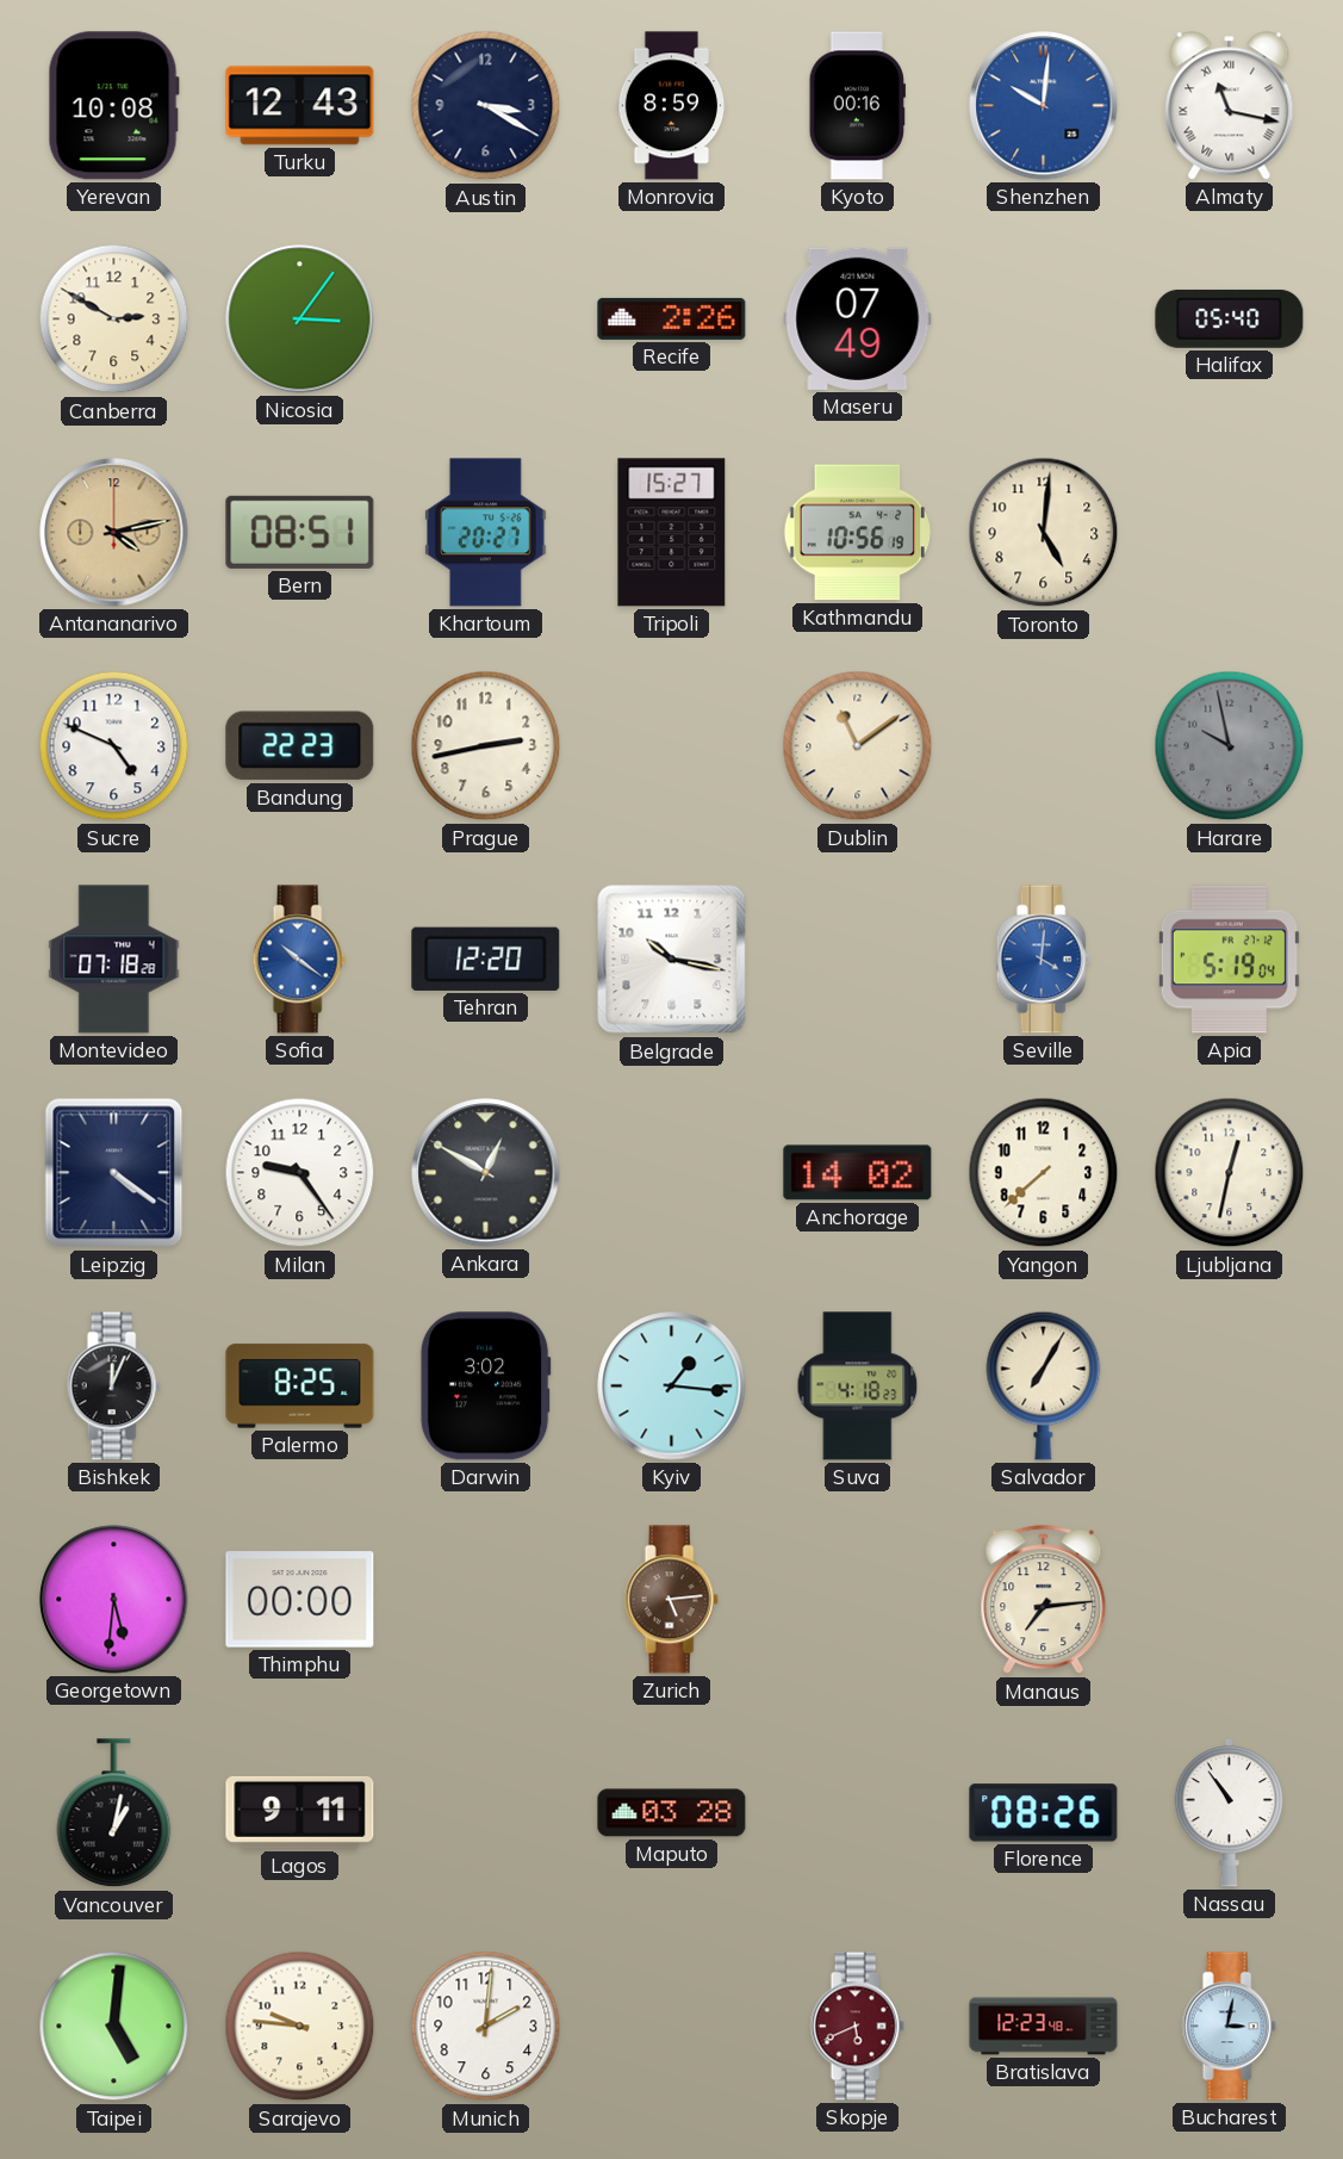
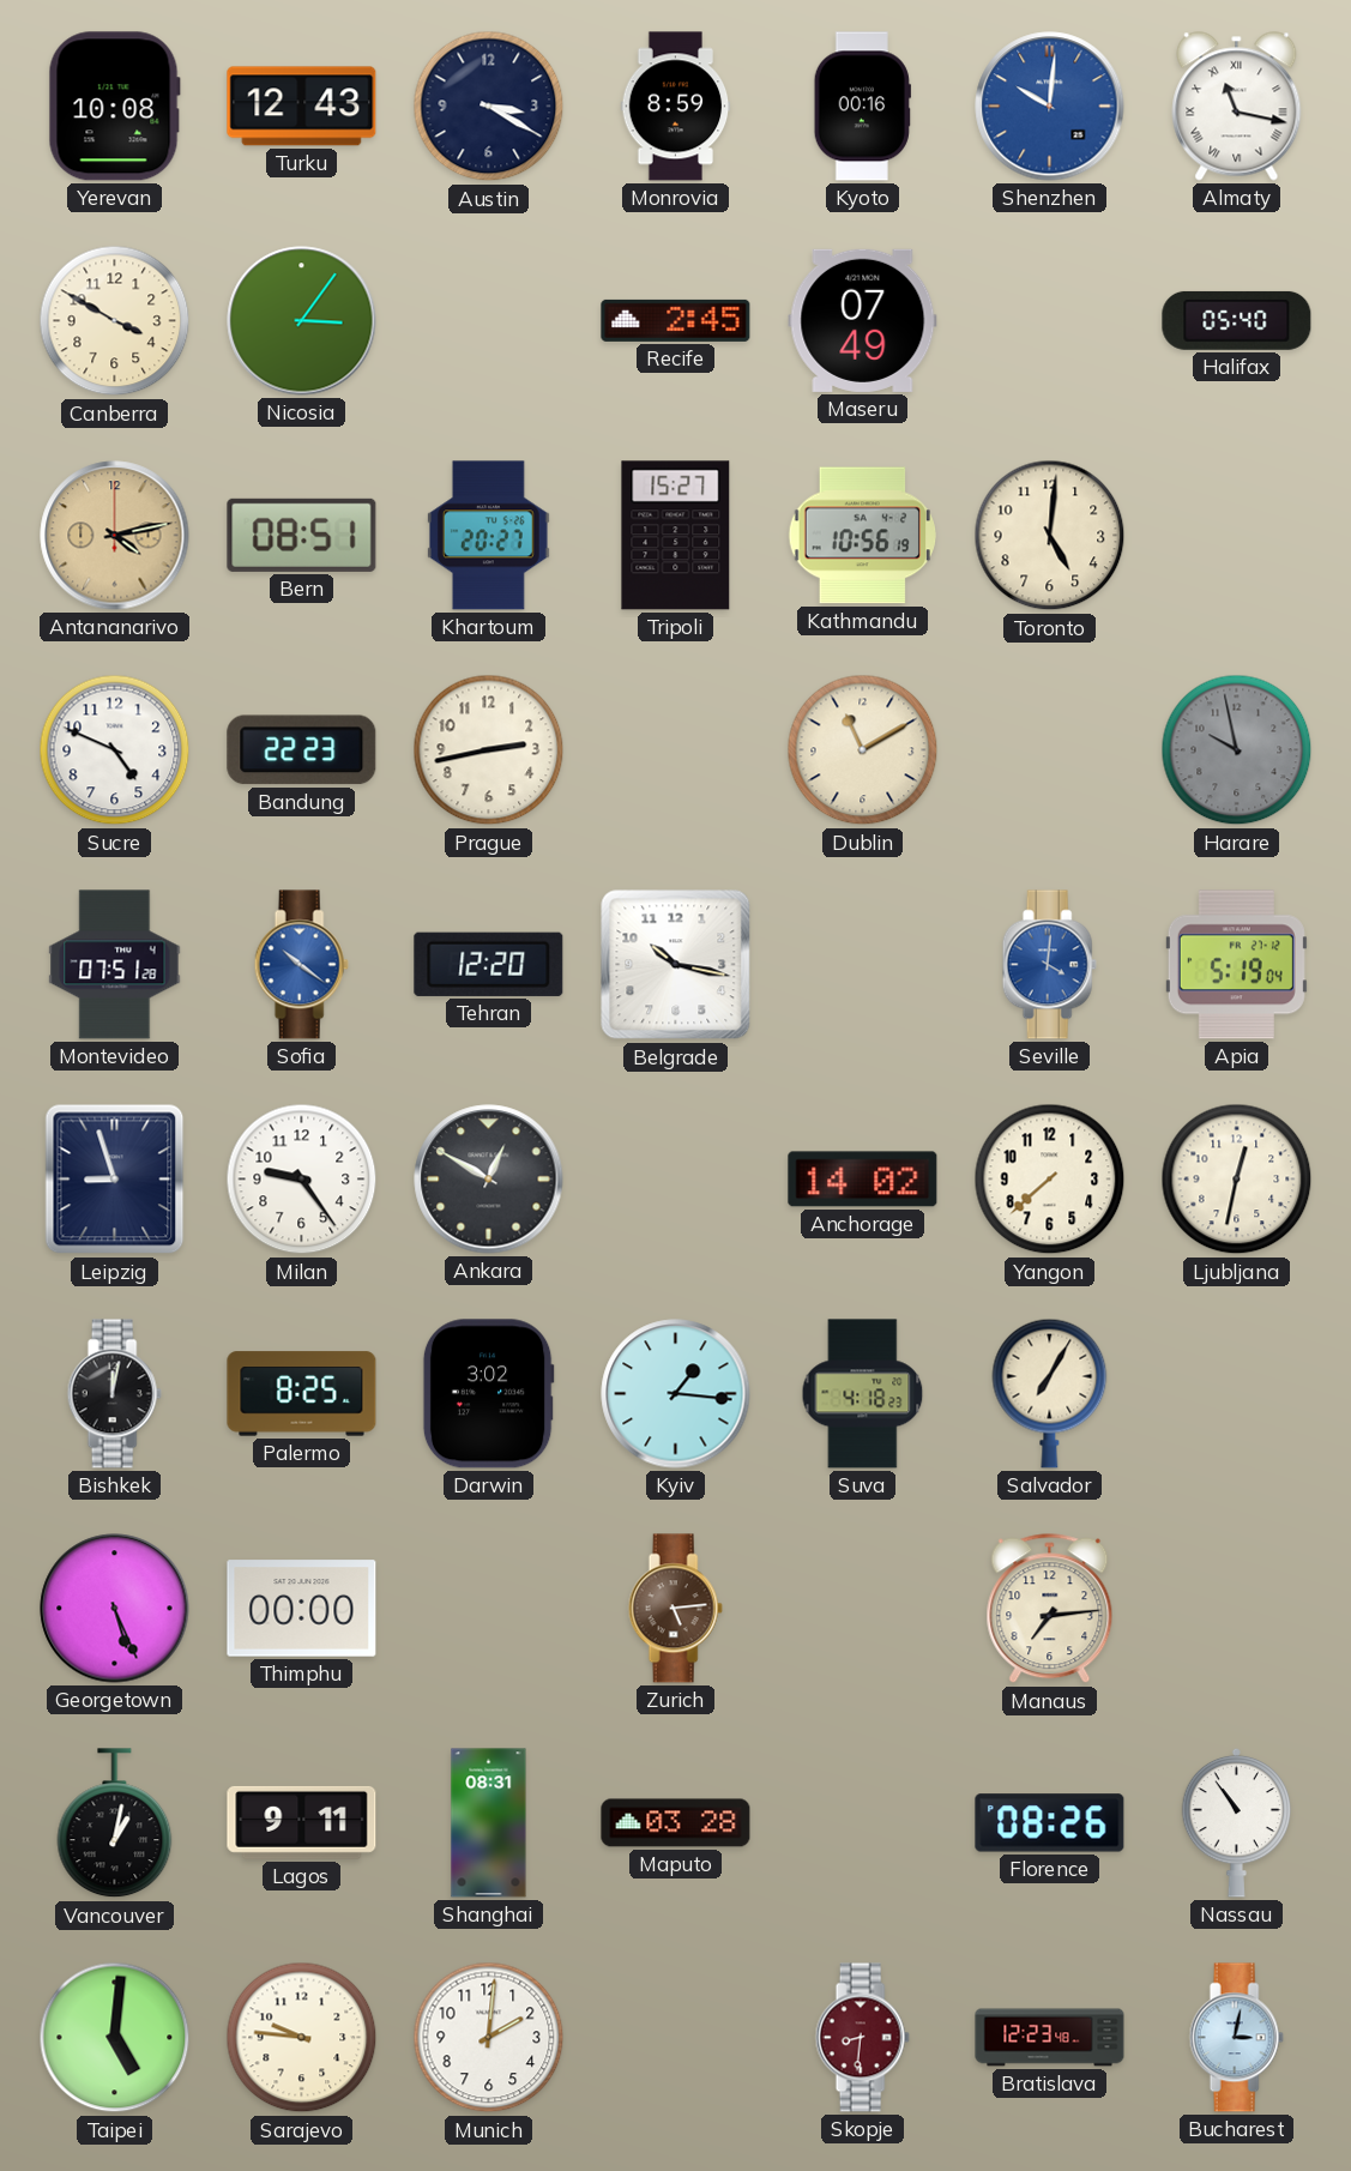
Canberra: 2:50 -> 3:50
Recife: 2:26 -> 2:45
Dublin: 11:09 -> 11:10
Montevideo: 07:18 -> 07:51
Leipzig: 4:21 -> 8:57
Bishkek: 12:04 -> 12:02
Georgetown: 5:31 -> 5:26
Shanghai: none -> 08:31
Skopje: 5:41 -> 8:31
